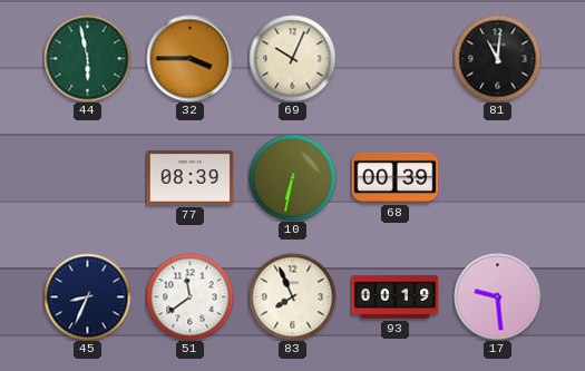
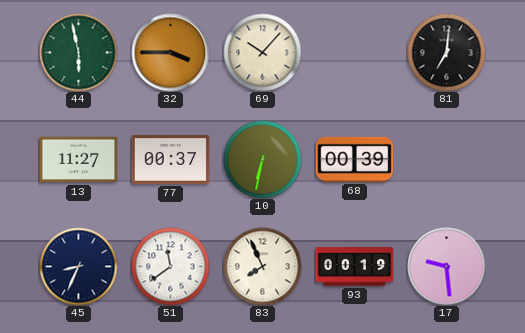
69: 10:04 -> 10:07
81: 11:01 -> 7:01
13: none -> 11:27
77: 08:39 -> 00:37
